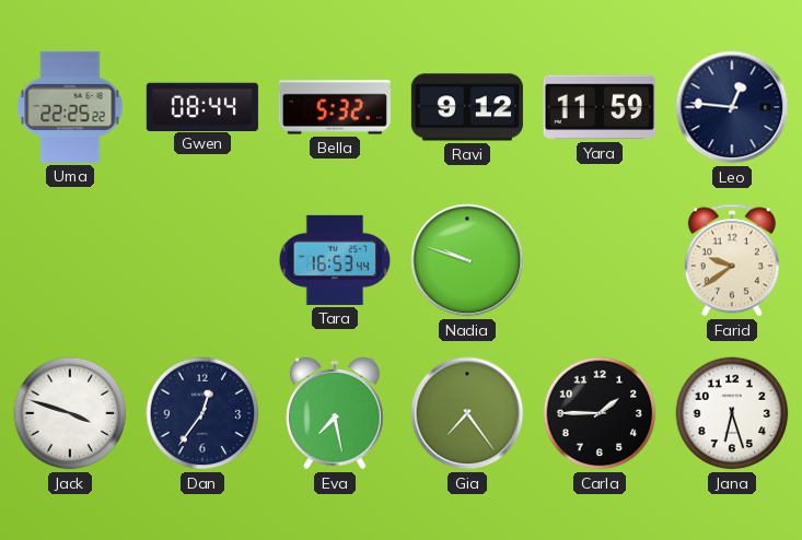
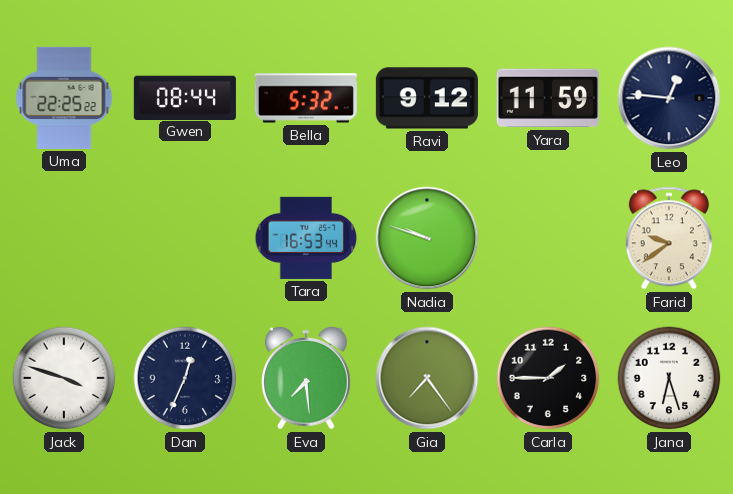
Dan: 12:36 -> 12:34
Eva: 7:28 -> 7:29
